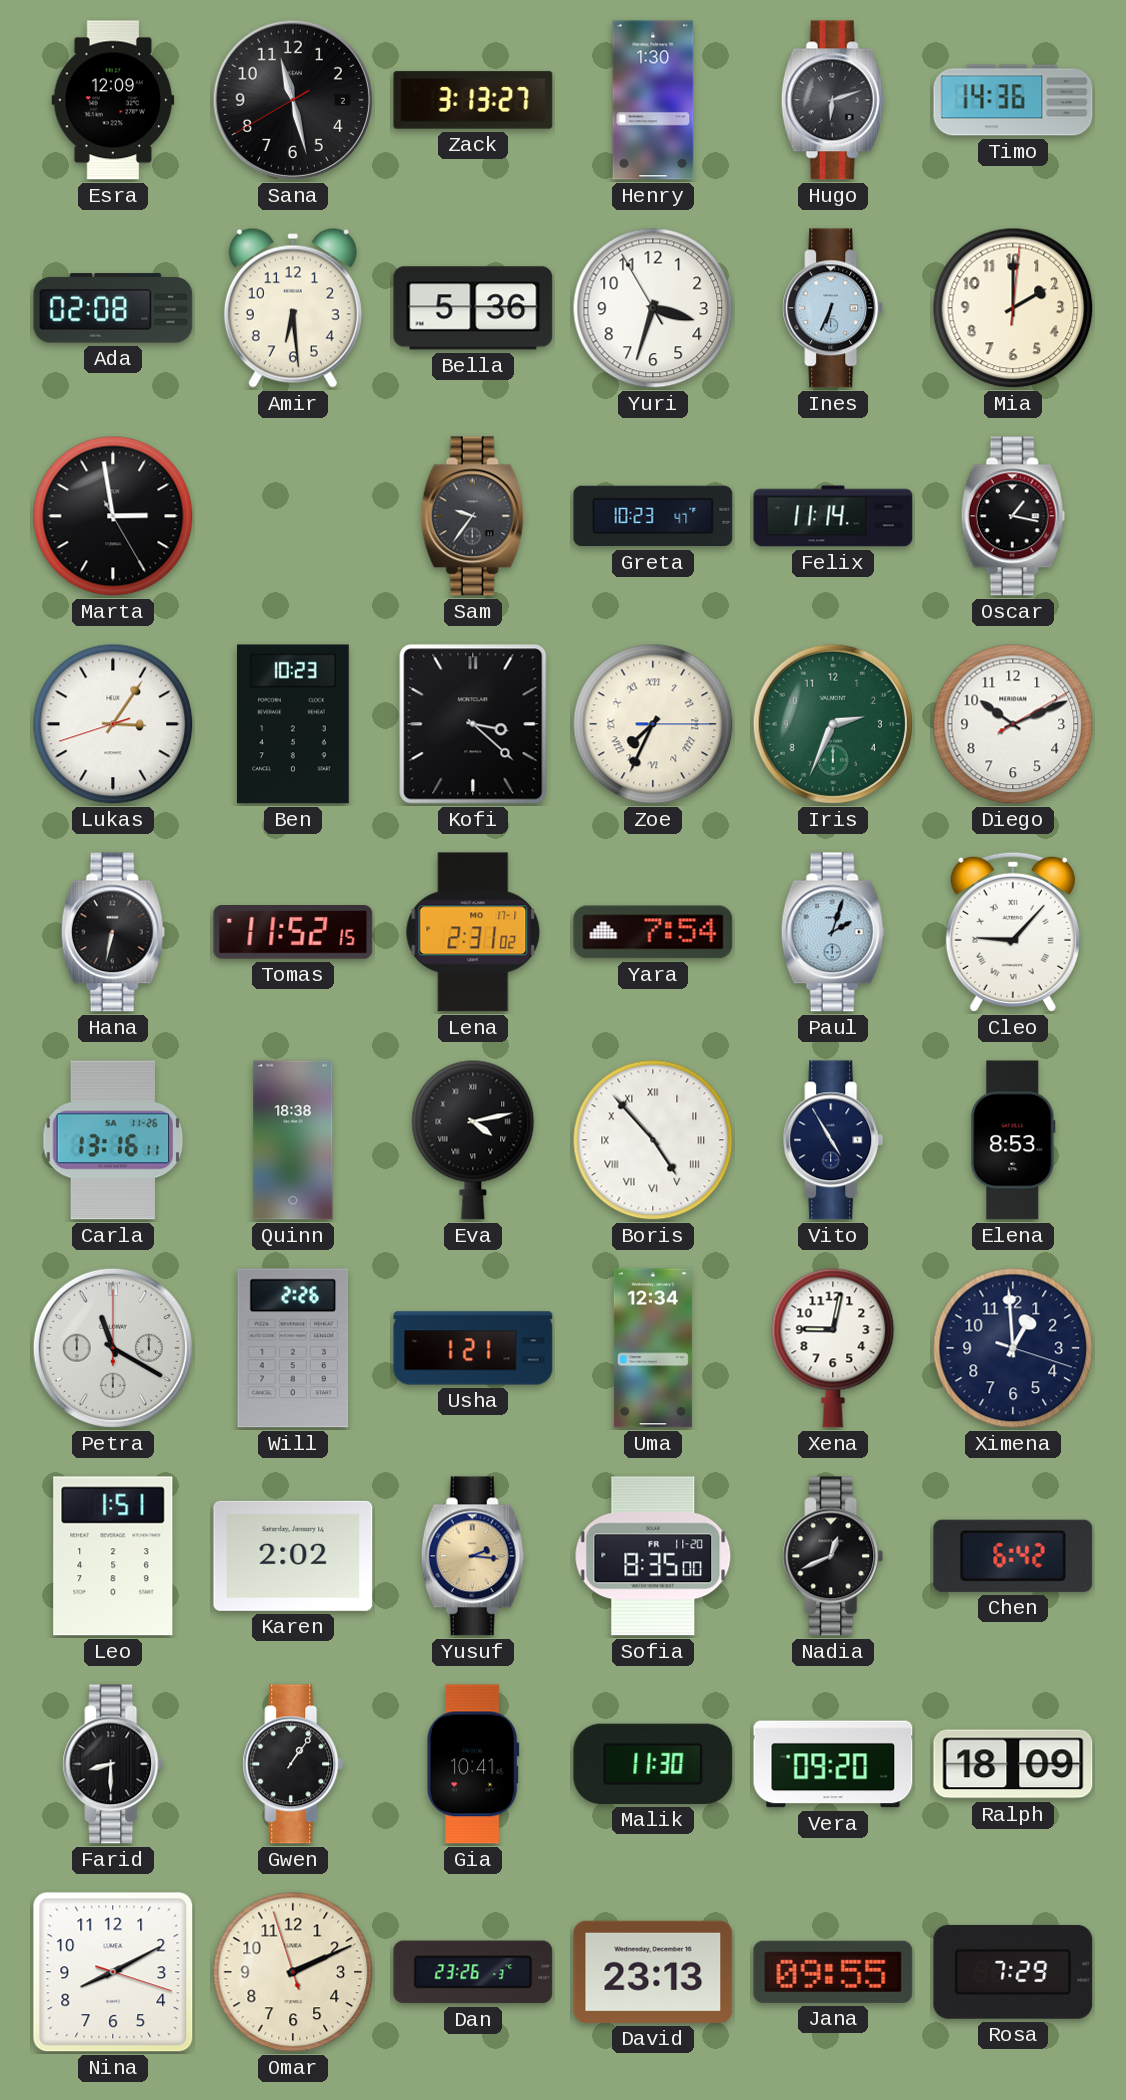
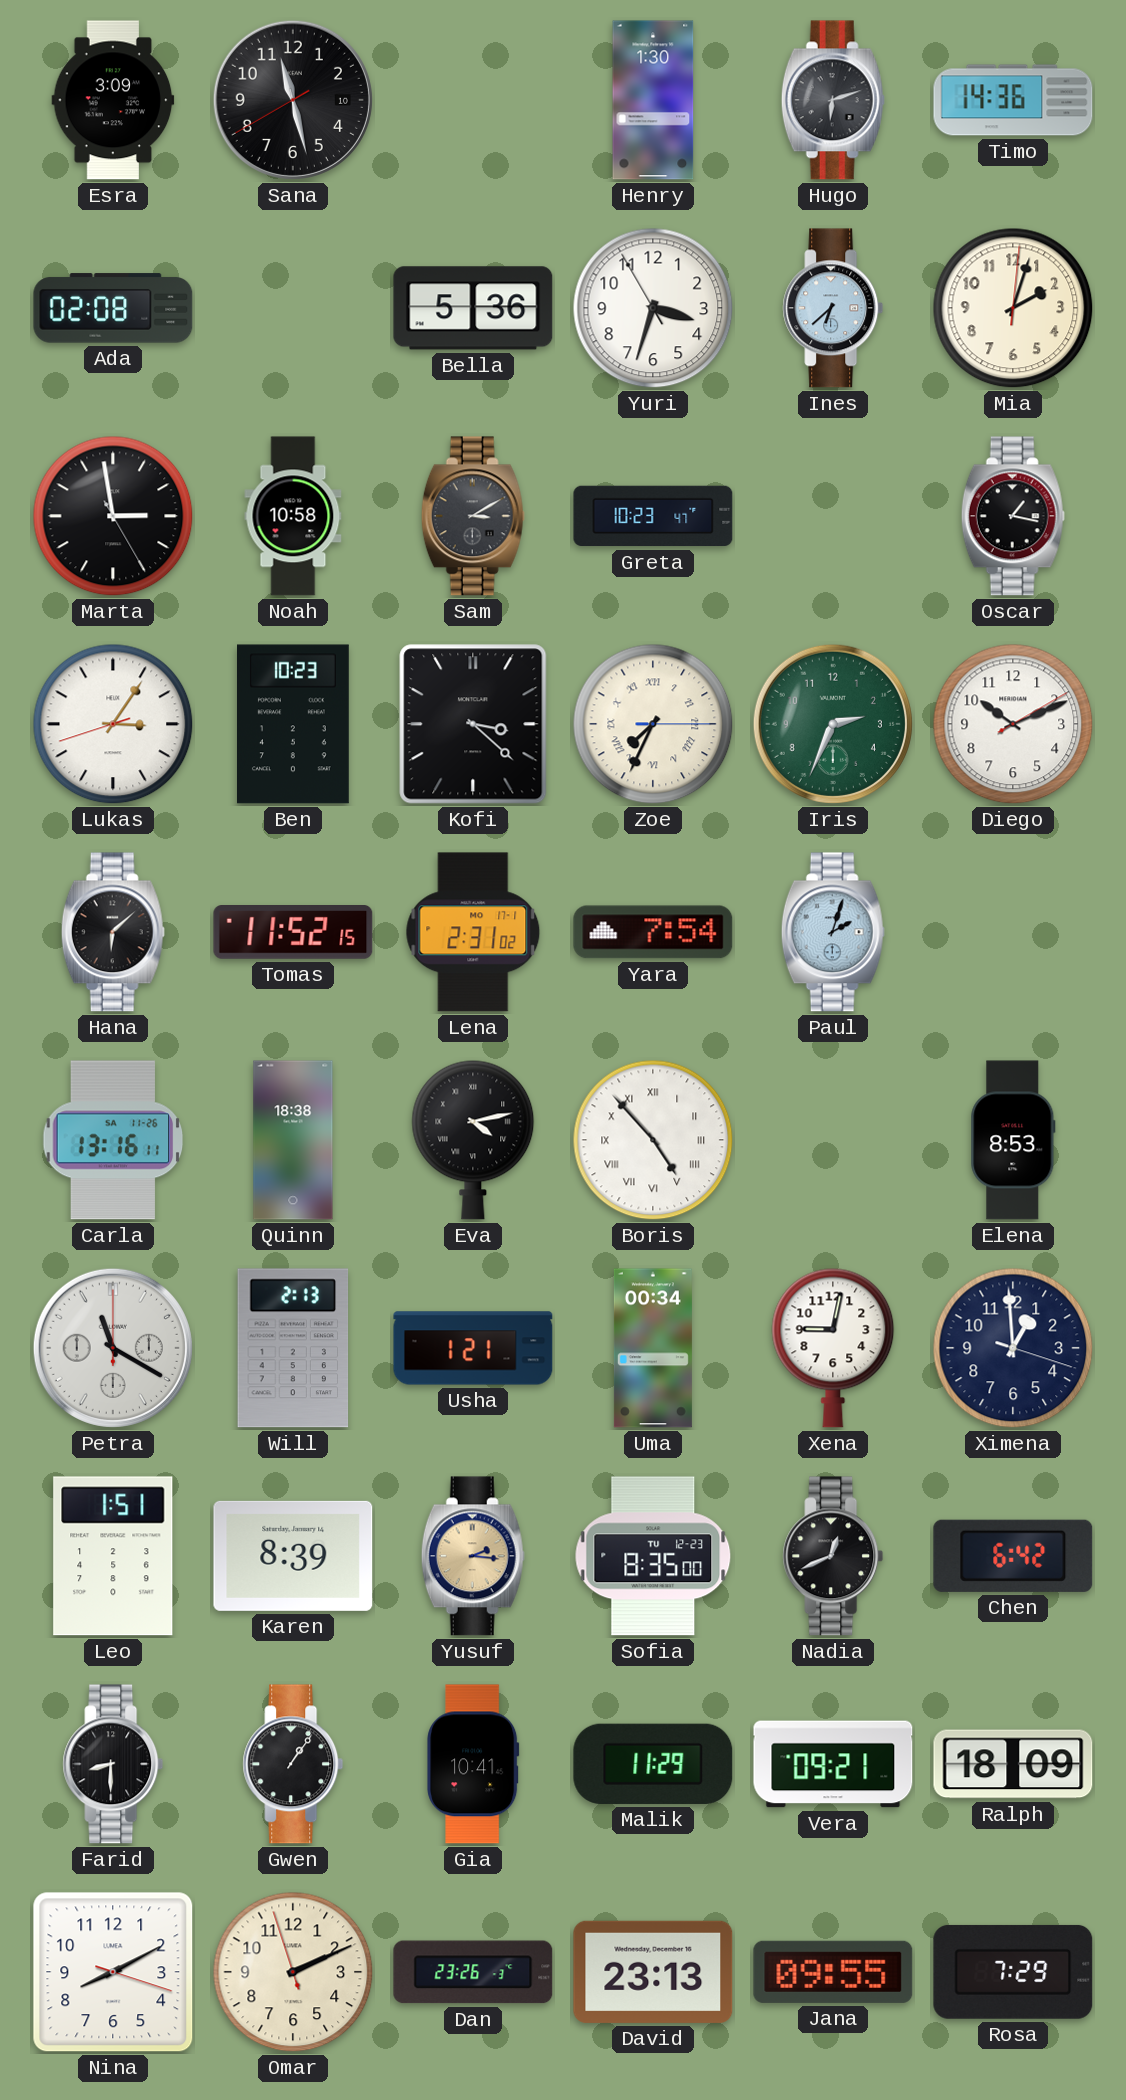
Esra: 12:09 -> 3:09
Sana date: 2 -> 10
Zack: 3:13 -> none
Amir: 6:29 -> none
Ines: 6:34 -> 6:38
Mia: 2:00 -> 2:03
Noah: none -> 10:58
Sam: 9:36 -> 3:10
Felix: 11:14 -> none
Hana: 6:32 -> 6:08
Cleo: 9:07 -> none
Vito: 4:55 -> none
Will: 2:26 -> 2:13
Uma: 12:34 -> 00:34
Karen: 2:02 -> 8:39
Sofia date: FR 11-20 -> TU 12-23
Malik: 11:30 -> 11:29
Vera: 09:20 -> 09:21
